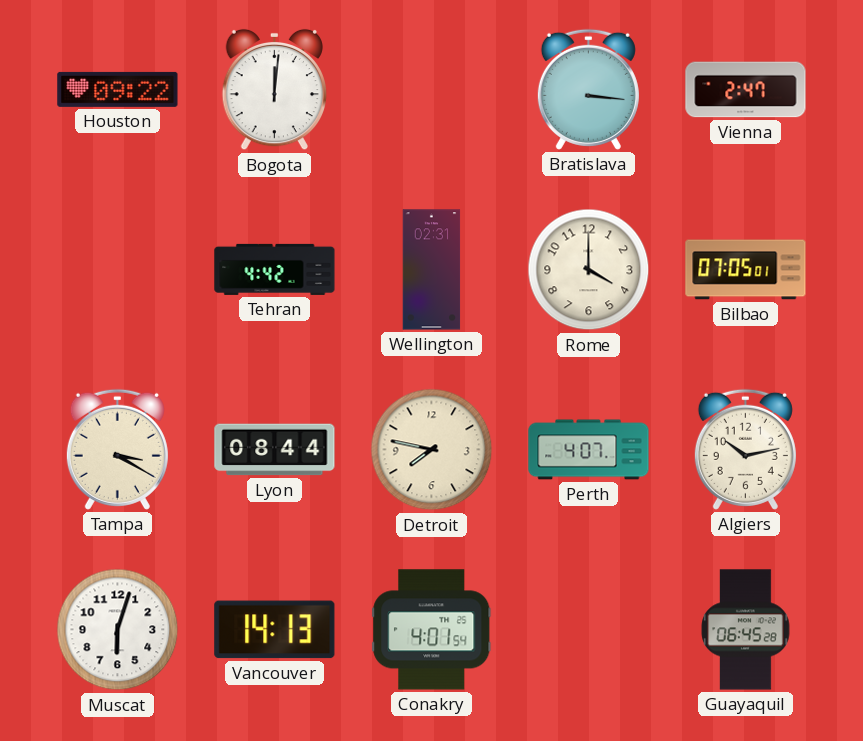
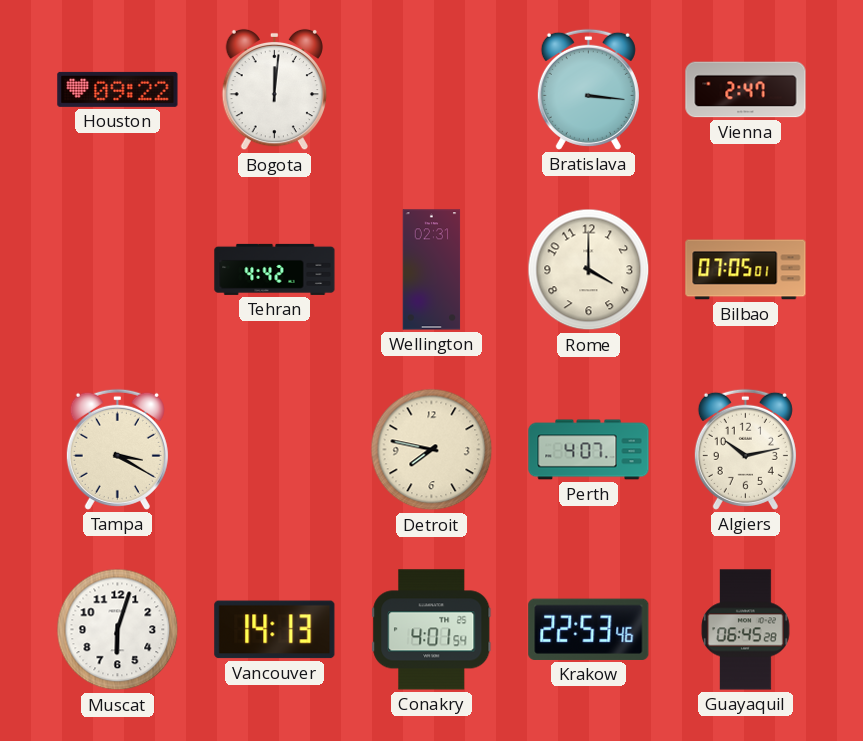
Lyon: 08:44 -> none
Krakow: none -> 22:53
